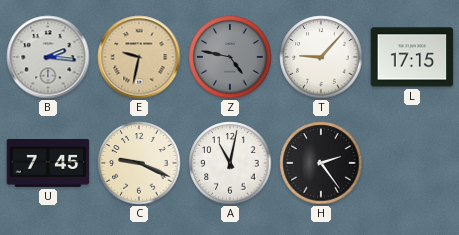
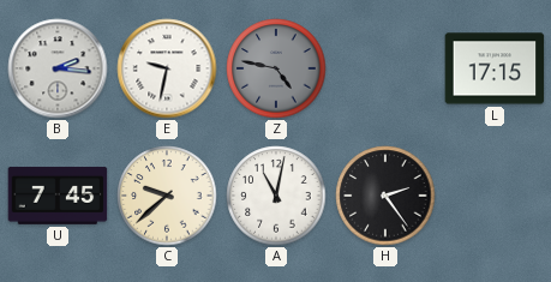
E dial: champagne -> white
T: 9:07 -> none
C: 9:19 -> 9:38
